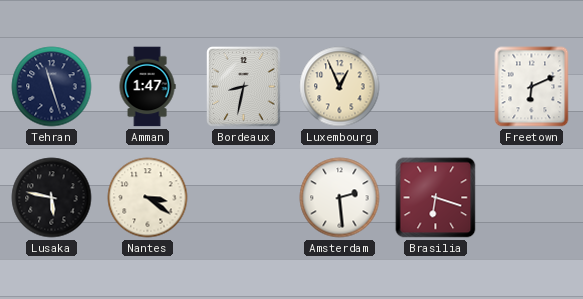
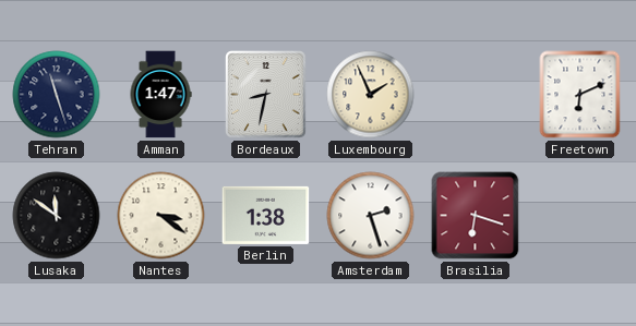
Luxembourg: 12:56 -> 1:56
Lusaka: 5:47 -> 11:51
Berlin: none -> 1:38
Amsterdam: 2:29 -> 2:27
